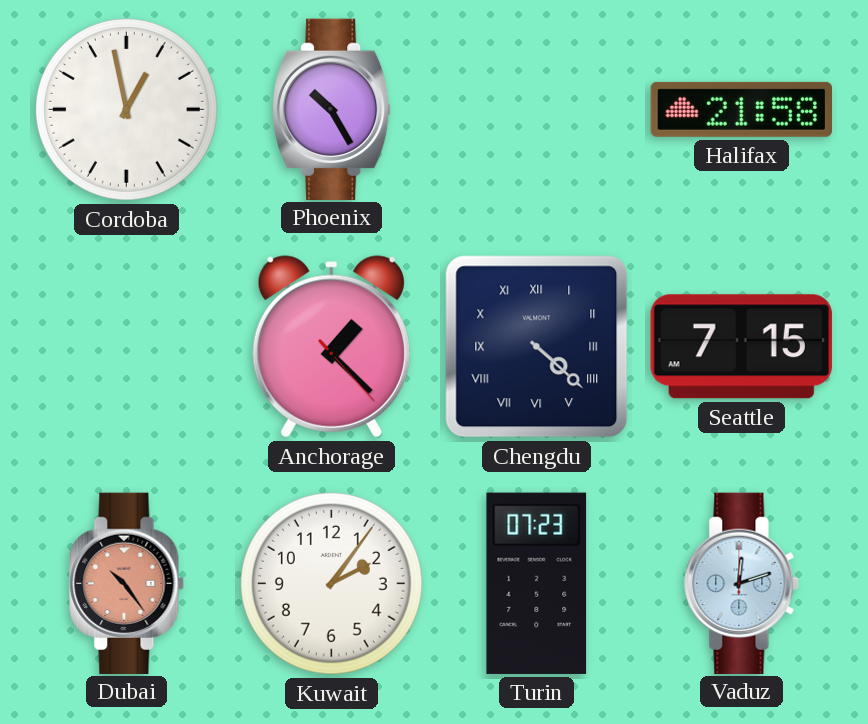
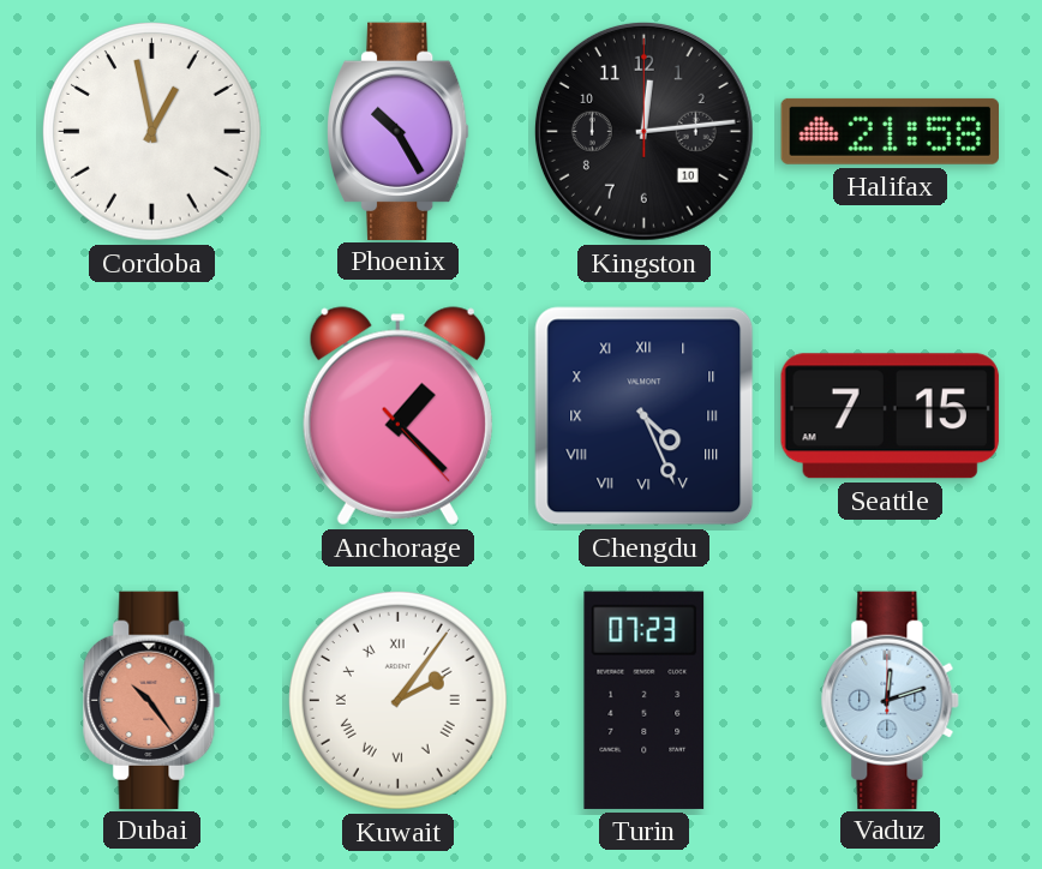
Kingston: none -> 12:14
Chengdu: 4:22 -> 4:26
Kuwait numerals: Arabic -> Roman
